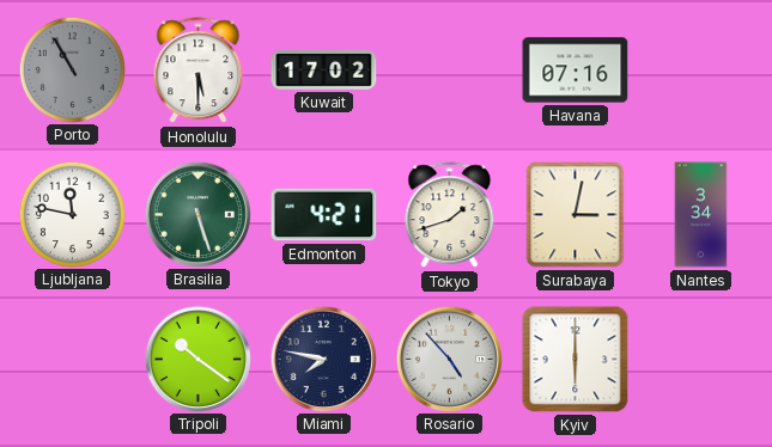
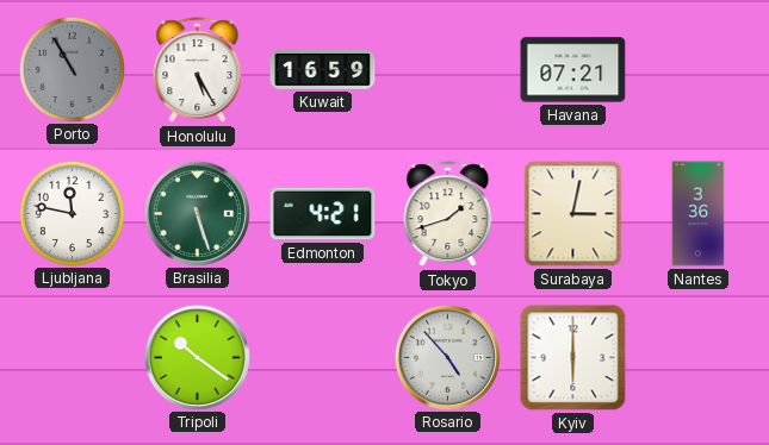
Honolulu: 5:30 -> 5:25
Kuwait: 17:02 -> 16:59
Havana: 07:16 -> 07:21
Nantes: 3:34 -> 3:36
Miami: 7:47 -> none
